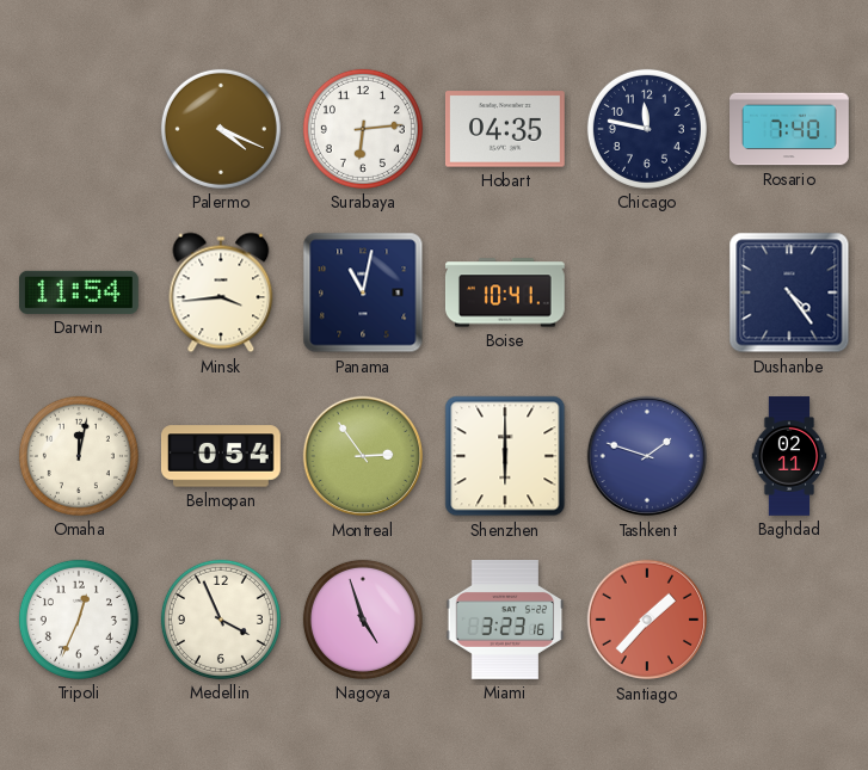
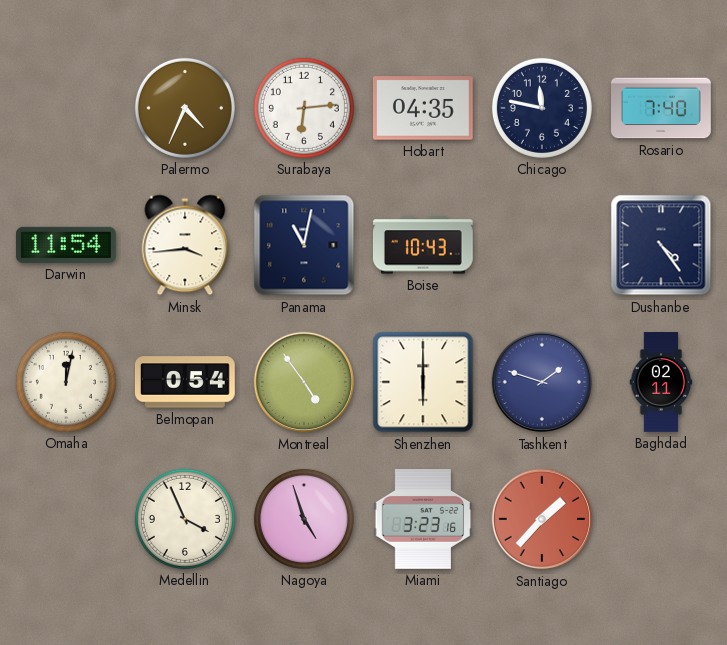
Palermo: 4:19 -> 4:34
Boise: 10:41 -> 10:43
Montreal: 2:54 -> 4:54
Tripoli: 12:34 -> none
